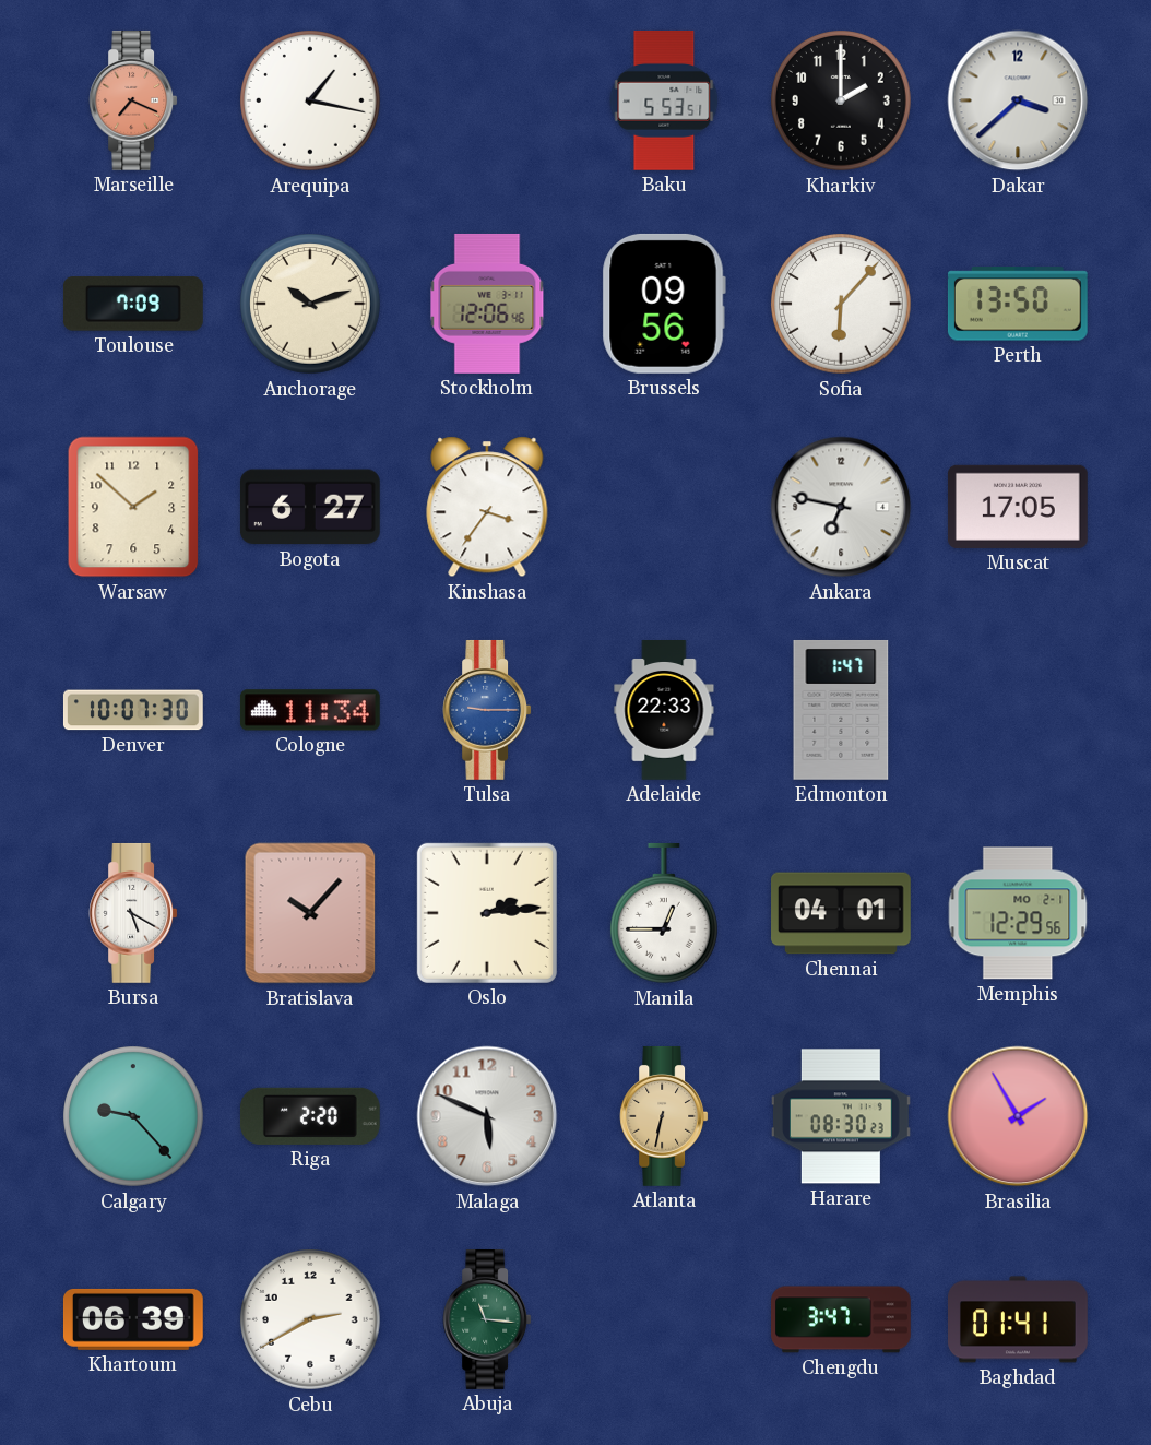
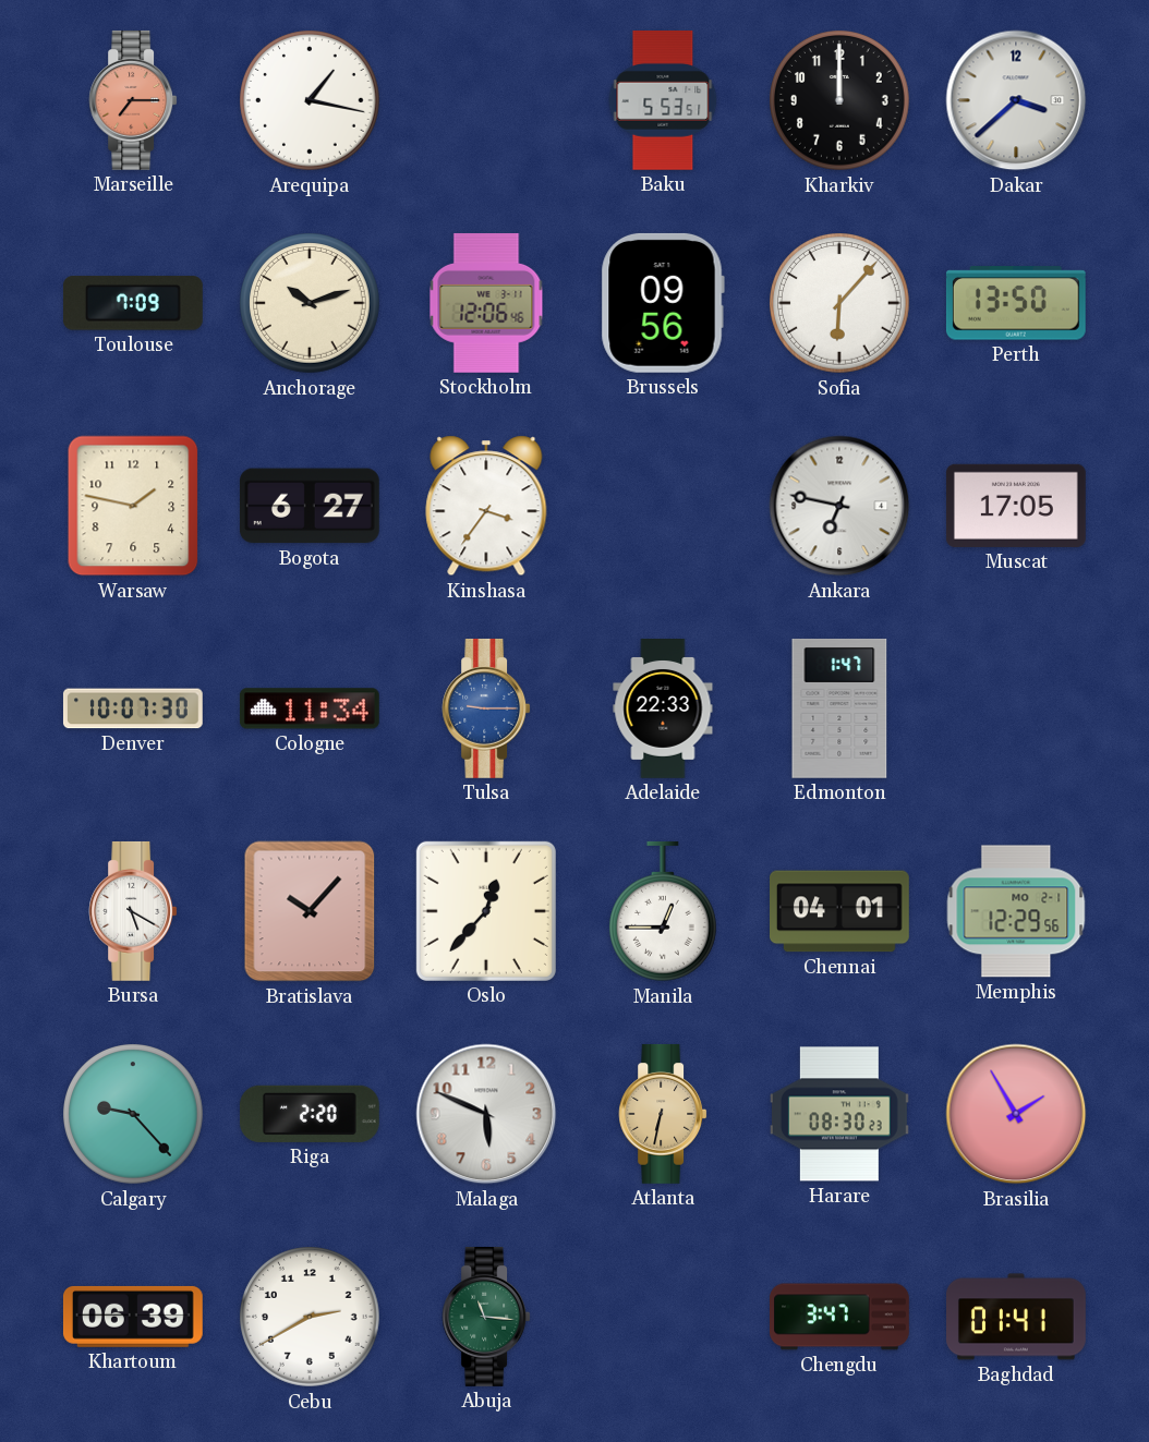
Marseille: 7:19 -> 7:15
Kharkiv: 2:00 -> 12:00
Warsaw: 1:52 -> 1:47
Oslo: 2:14 -> 12:37
